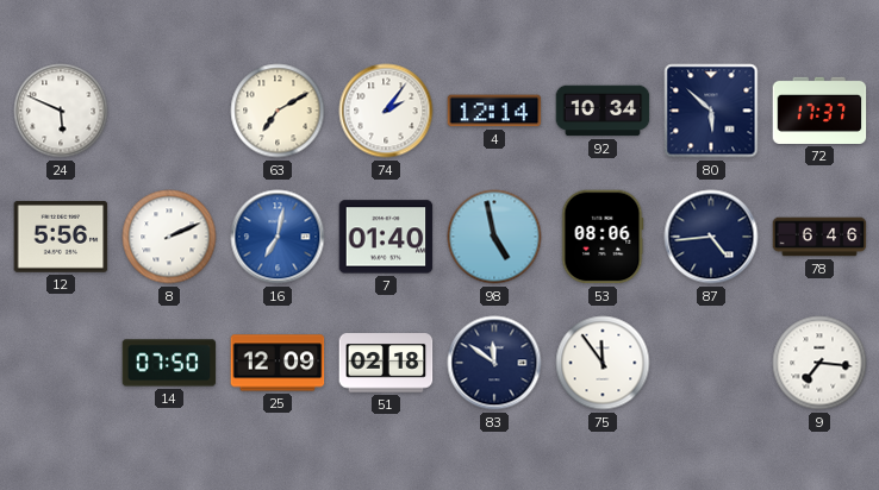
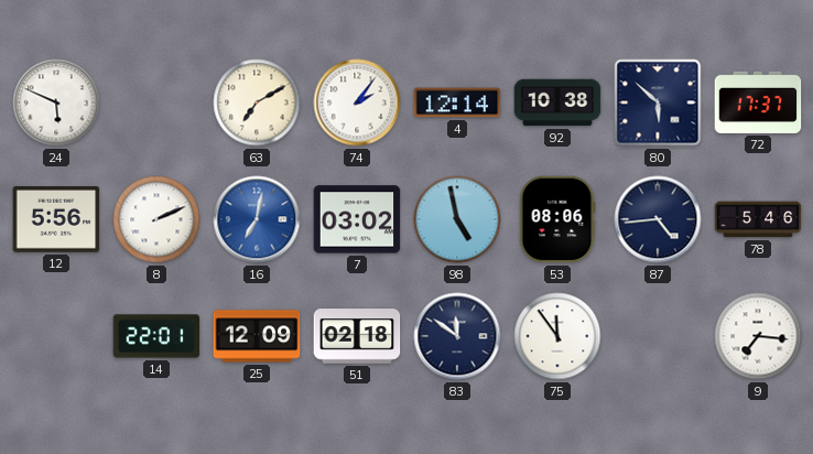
92: 10:34 -> 10:38
7: 01:40 -> 03:02
78: 6:46 -> 5:46
14: 07:50 -> 22:01
